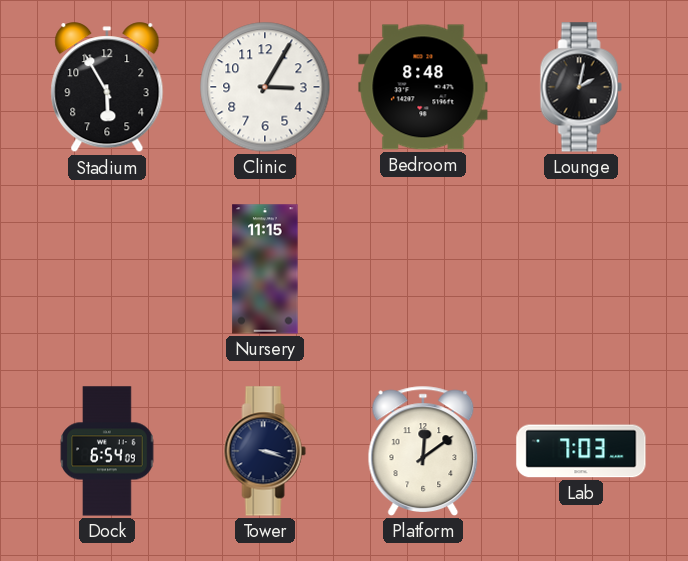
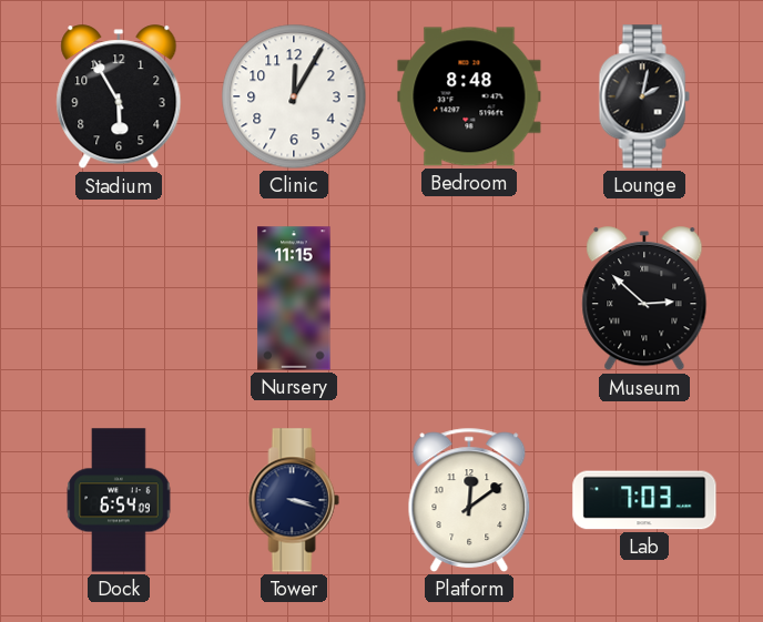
Clinic: 3:05 -> 12:05
Museum: none -> 2:52
